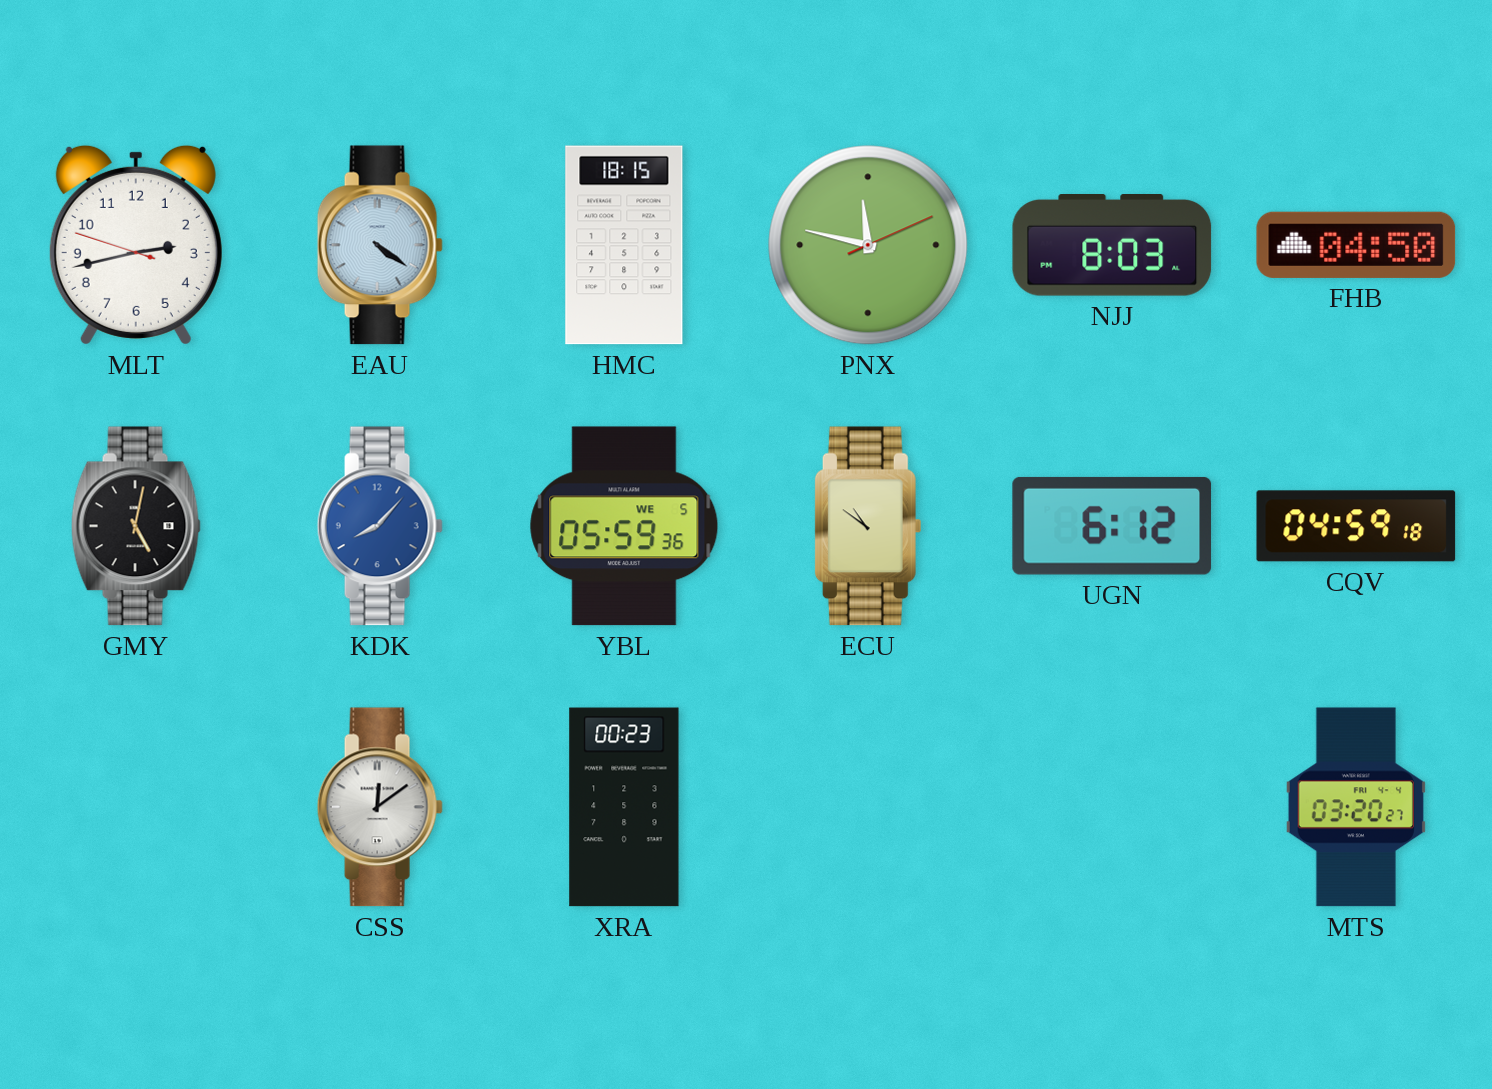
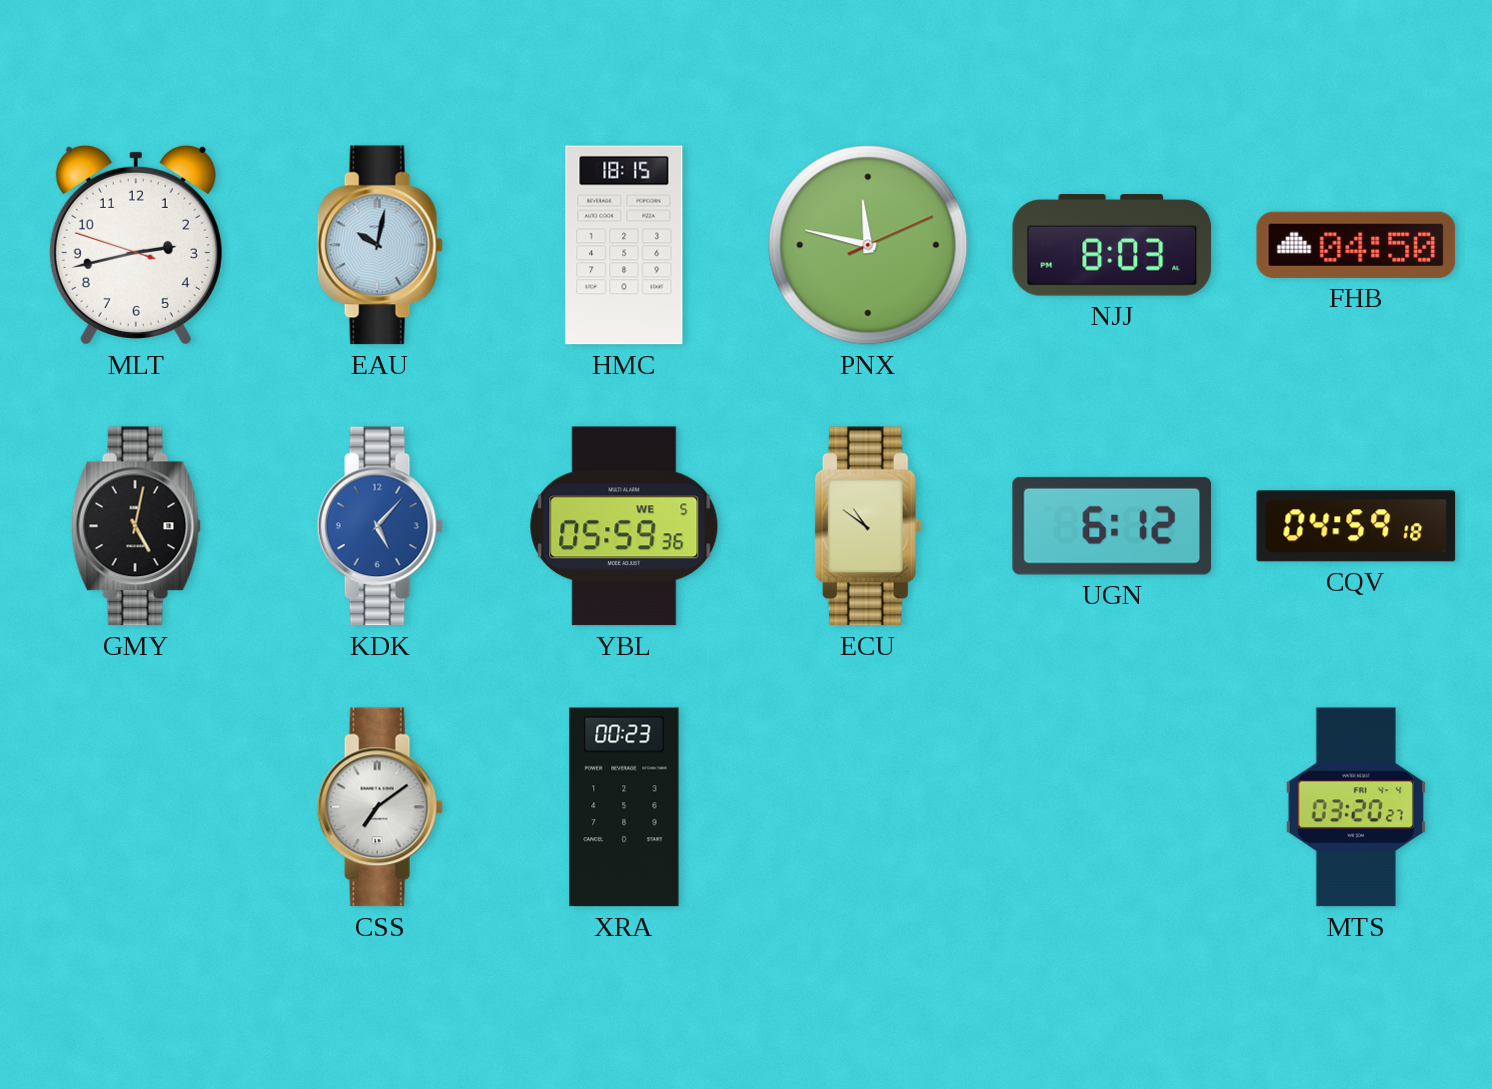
EAU: 4:21 -> 10:02
KDK: 8:07 -> 5:07
CSS: 12:09 -> 7:09
